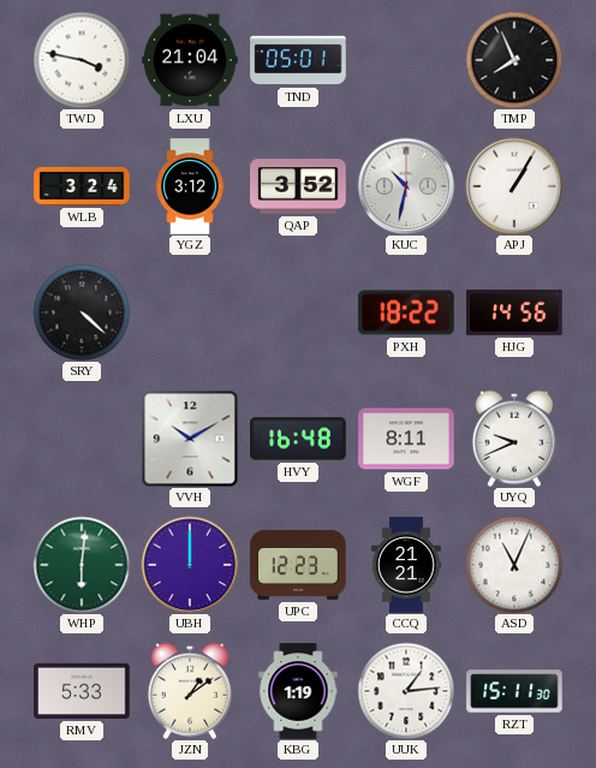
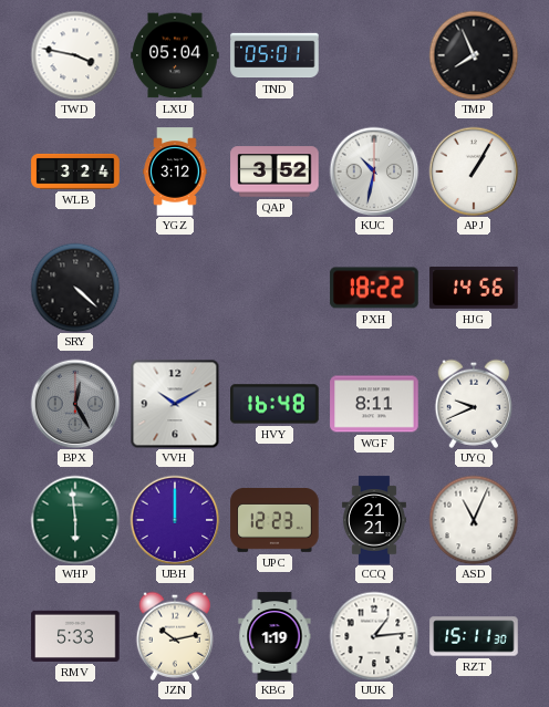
LXU: 21:04 -> 05:04
BPX: none -> 12:25
WHP: 6:01 -> 5:59
JZN: 1:09 -> 10:13
